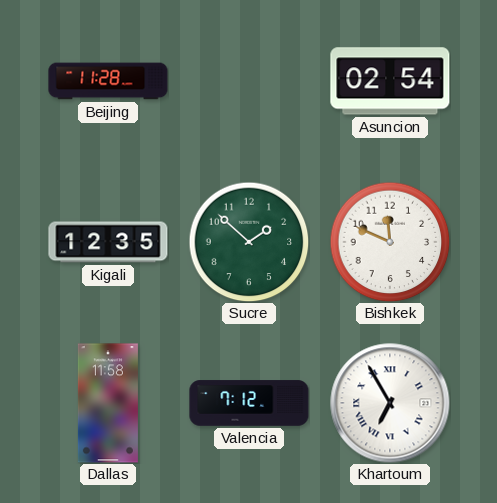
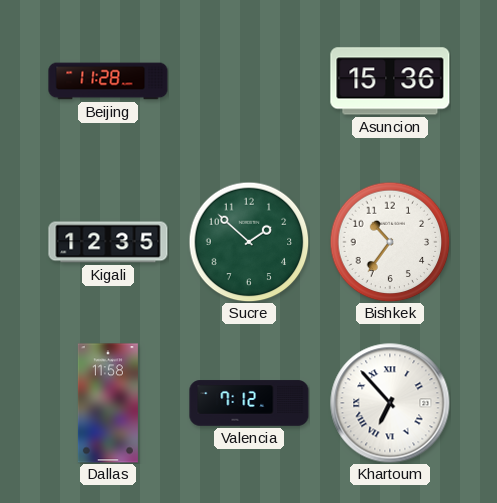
Asuncion: 02:54 -> 15:36
Bishkek: 11:49 -> 10:36
Khartoum: 6:55 -> 6:53
